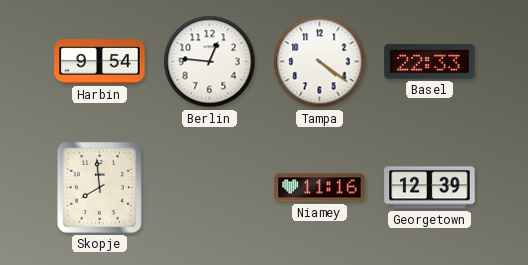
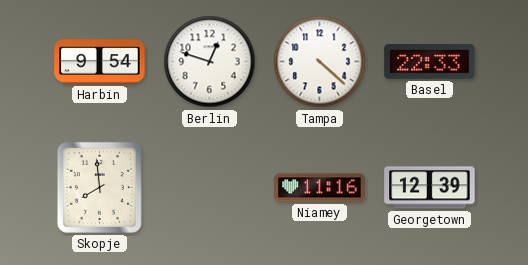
Berlin: 12:46 -> 12:48
Tampa: 4:21 -> 4:22
